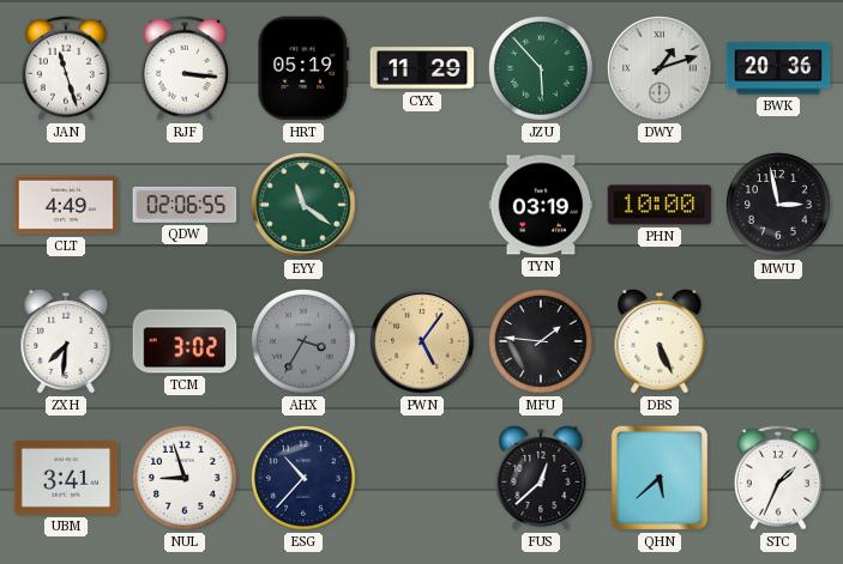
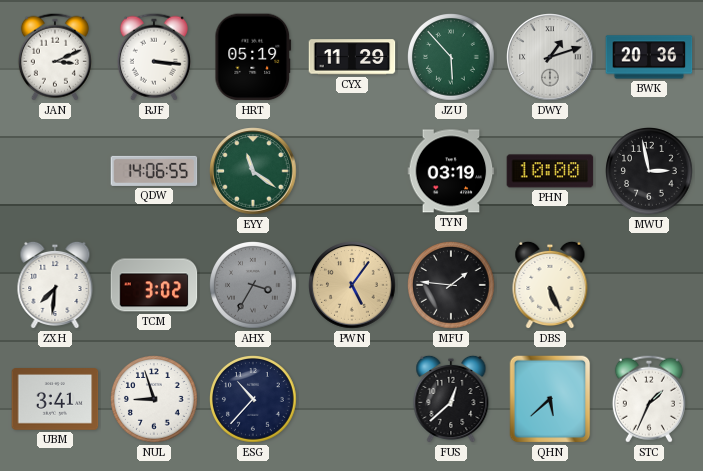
JAN: 11:27 -> 3:11
CLT: 4:49 -> none
QDW: 02:06 -> 14:06
